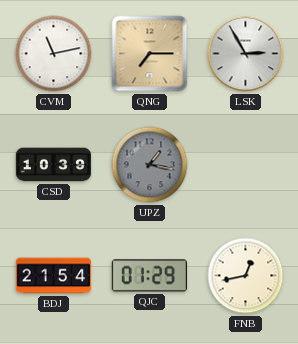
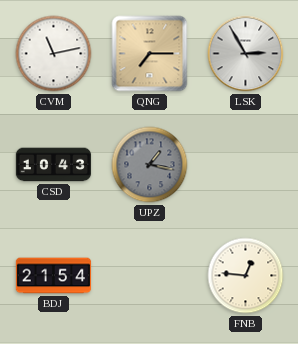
CSD: 10:39 -> 10:43
QJC: 01:29 -> none
FNB: 12:43 -> 12:46
